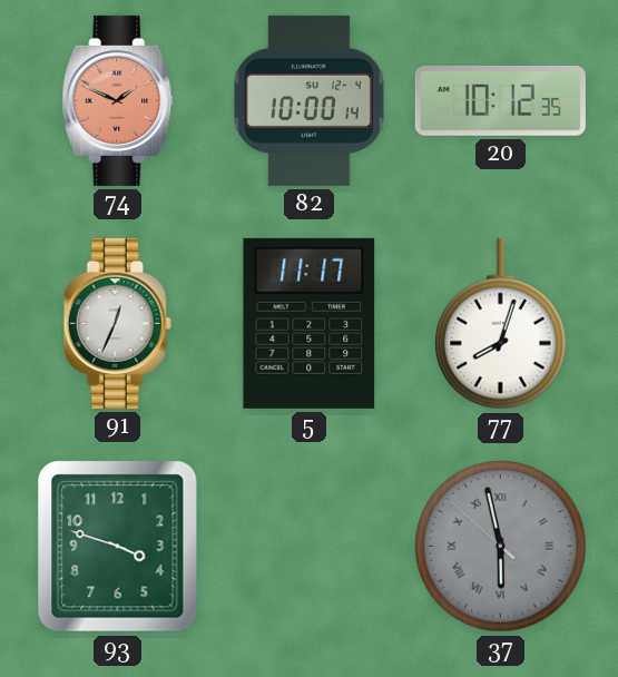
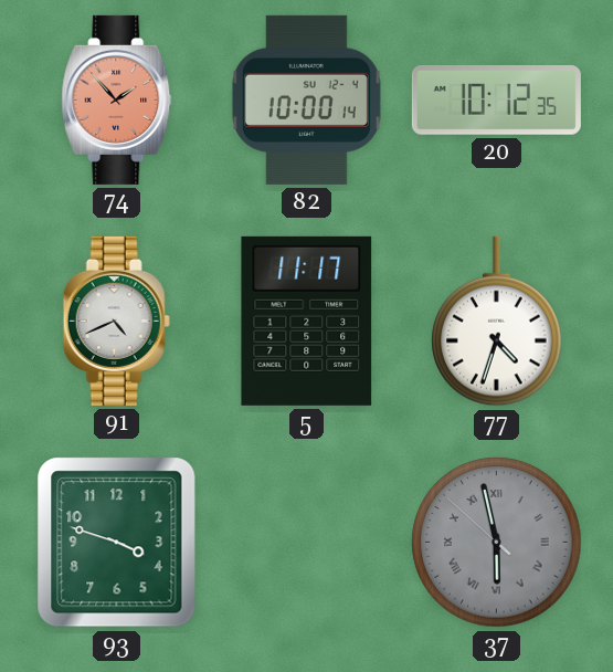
74: 1:49 -> 1:53
91: 12:34 -> 4:41
77: 8:03 -> 4:33
